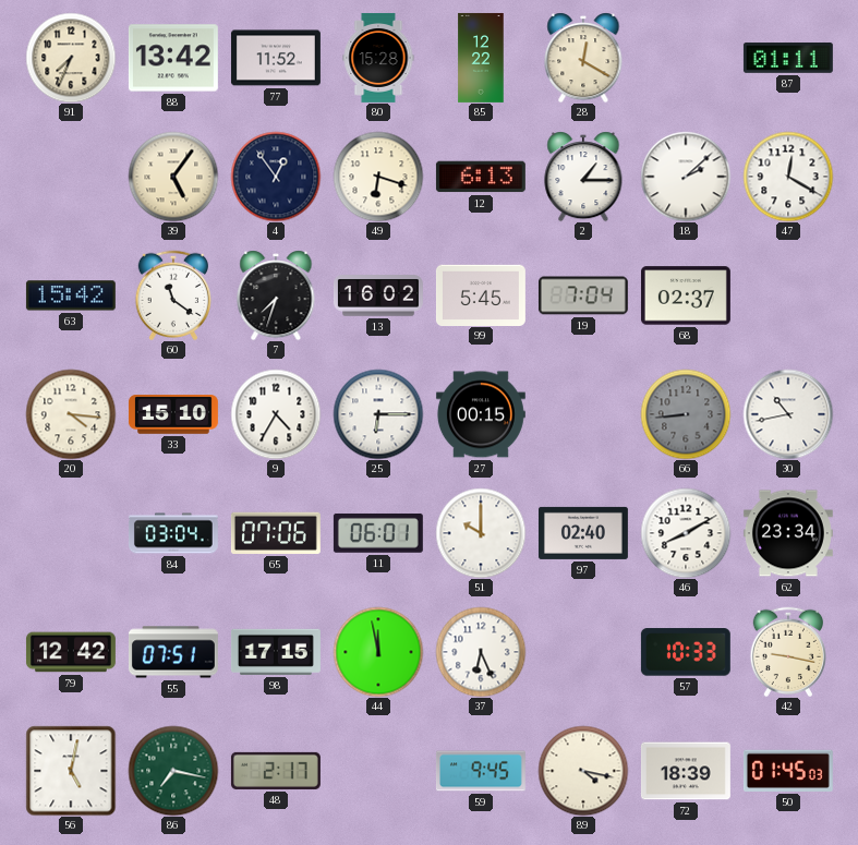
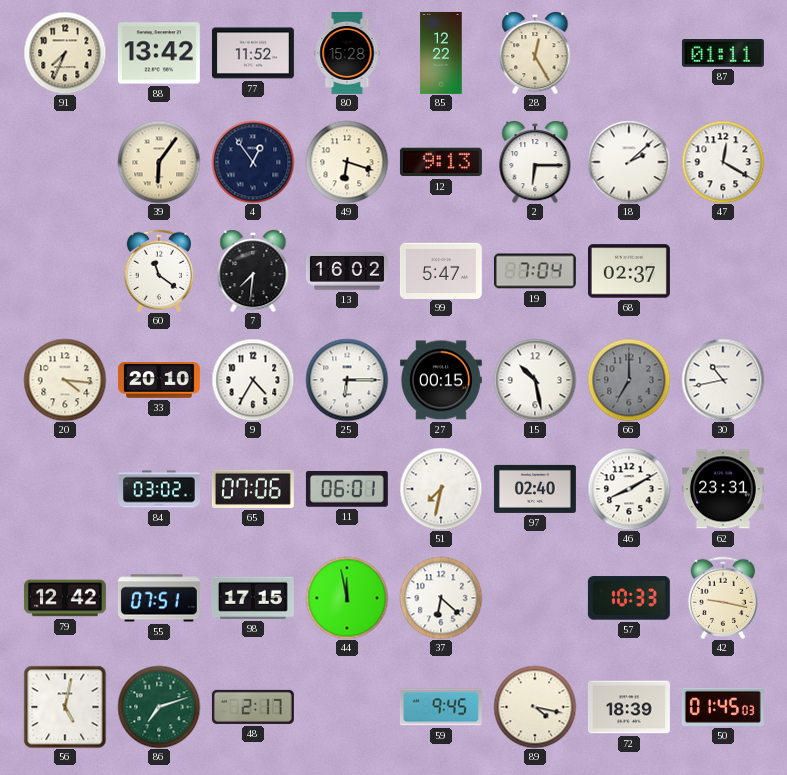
28: 12:20 -> 12:25
39: 5:06 -> 6:06
12: 6:13 -> 9:13
2: 1:15 -> 6:15
63: 15:42 -> none
7: 7:33 -> 7:31
99: 5:45 -> 5:47
33: 15:10 -> 20:10
15: none -> 10:28
66: 8:44 -> 7:00
84: 03:04 -> 03:02
51: 10:00 -> 7:32
62: 23:34 -> 23:31
37: 6:26 -> 6:22
86: 7:17 -> 7:12
